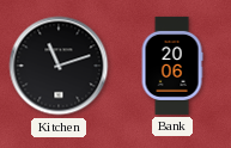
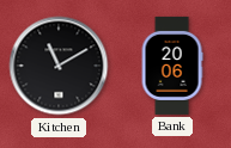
Kitchen: 11:12 -> 11:10
